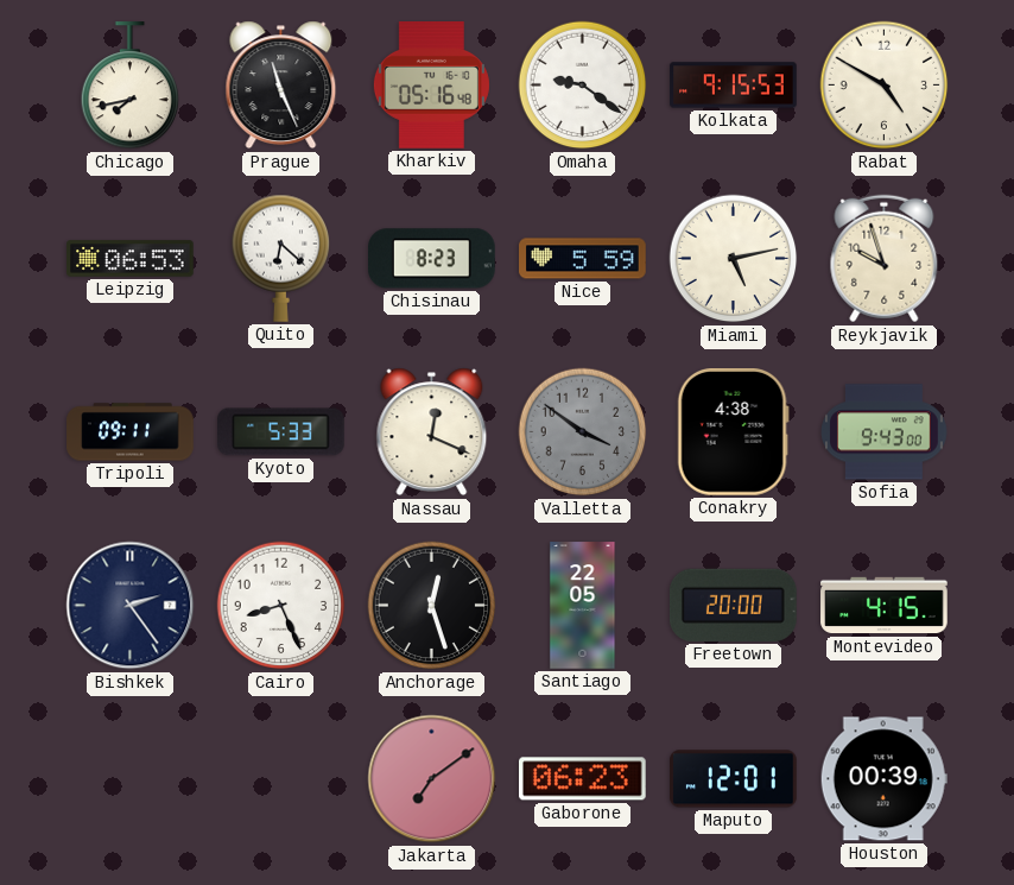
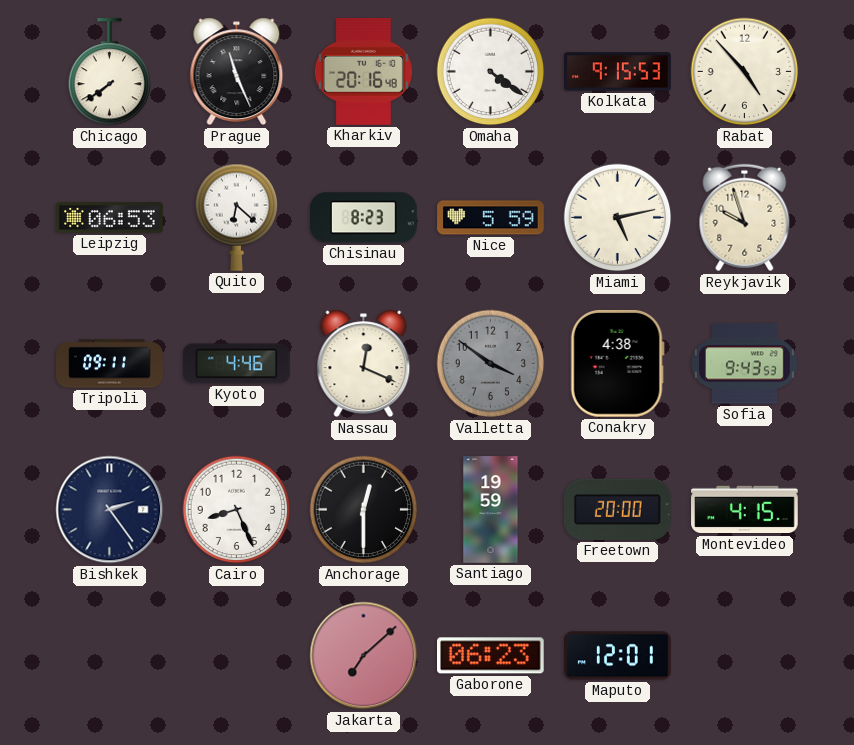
Chicago: 7:43 -> 7:39
Kharkiv: 05:16 -> 20:16
Omaha: 9:21 -> 4:21
Rabat: 4:50 -> 4:53
Kyoto: 5:33 -> 4:46
Sofia: 9:43:00 -> 9:43:53
Anchorage: 12:27 -> 12:30
Santiago: 22:05 -> 19:59
Jakarta: 7:09 -> 7:08
Houston: 00:39 -> none
